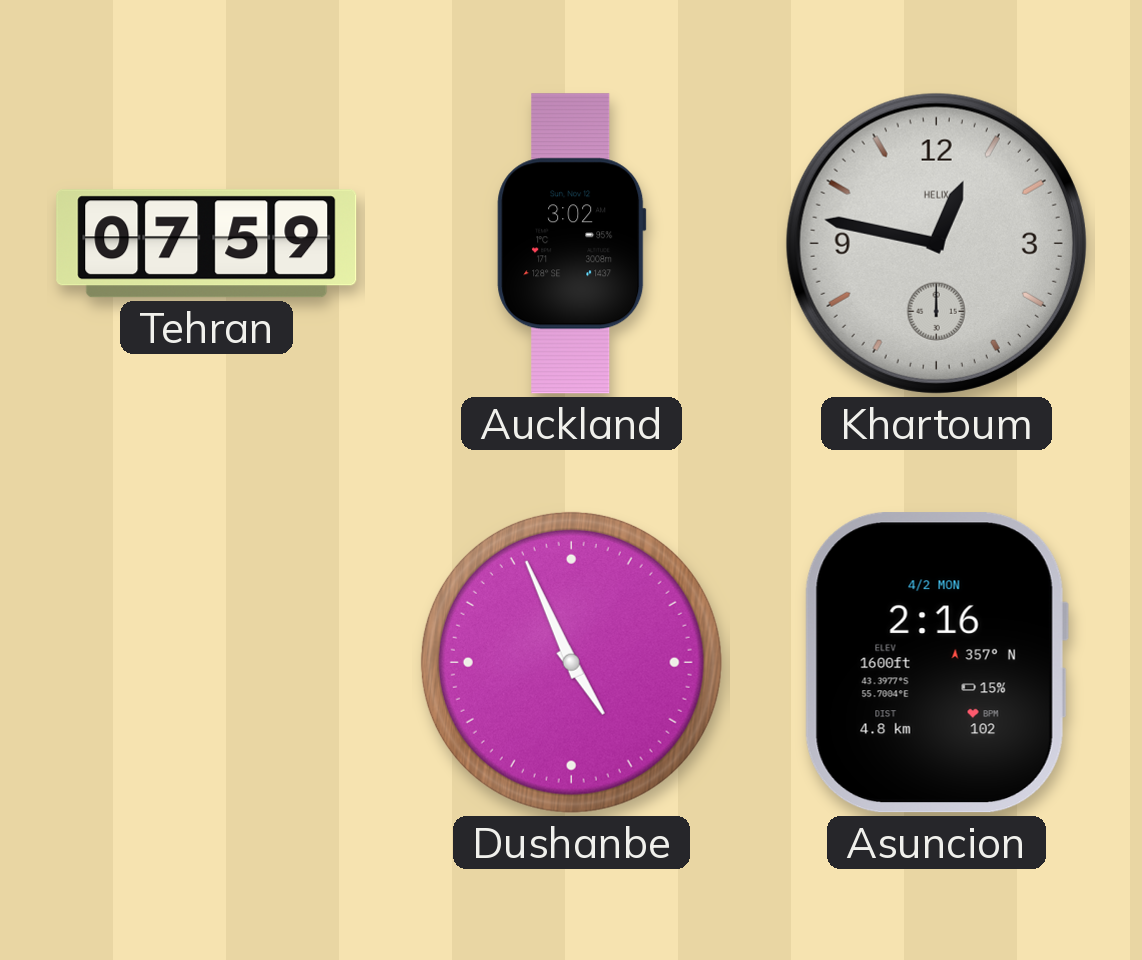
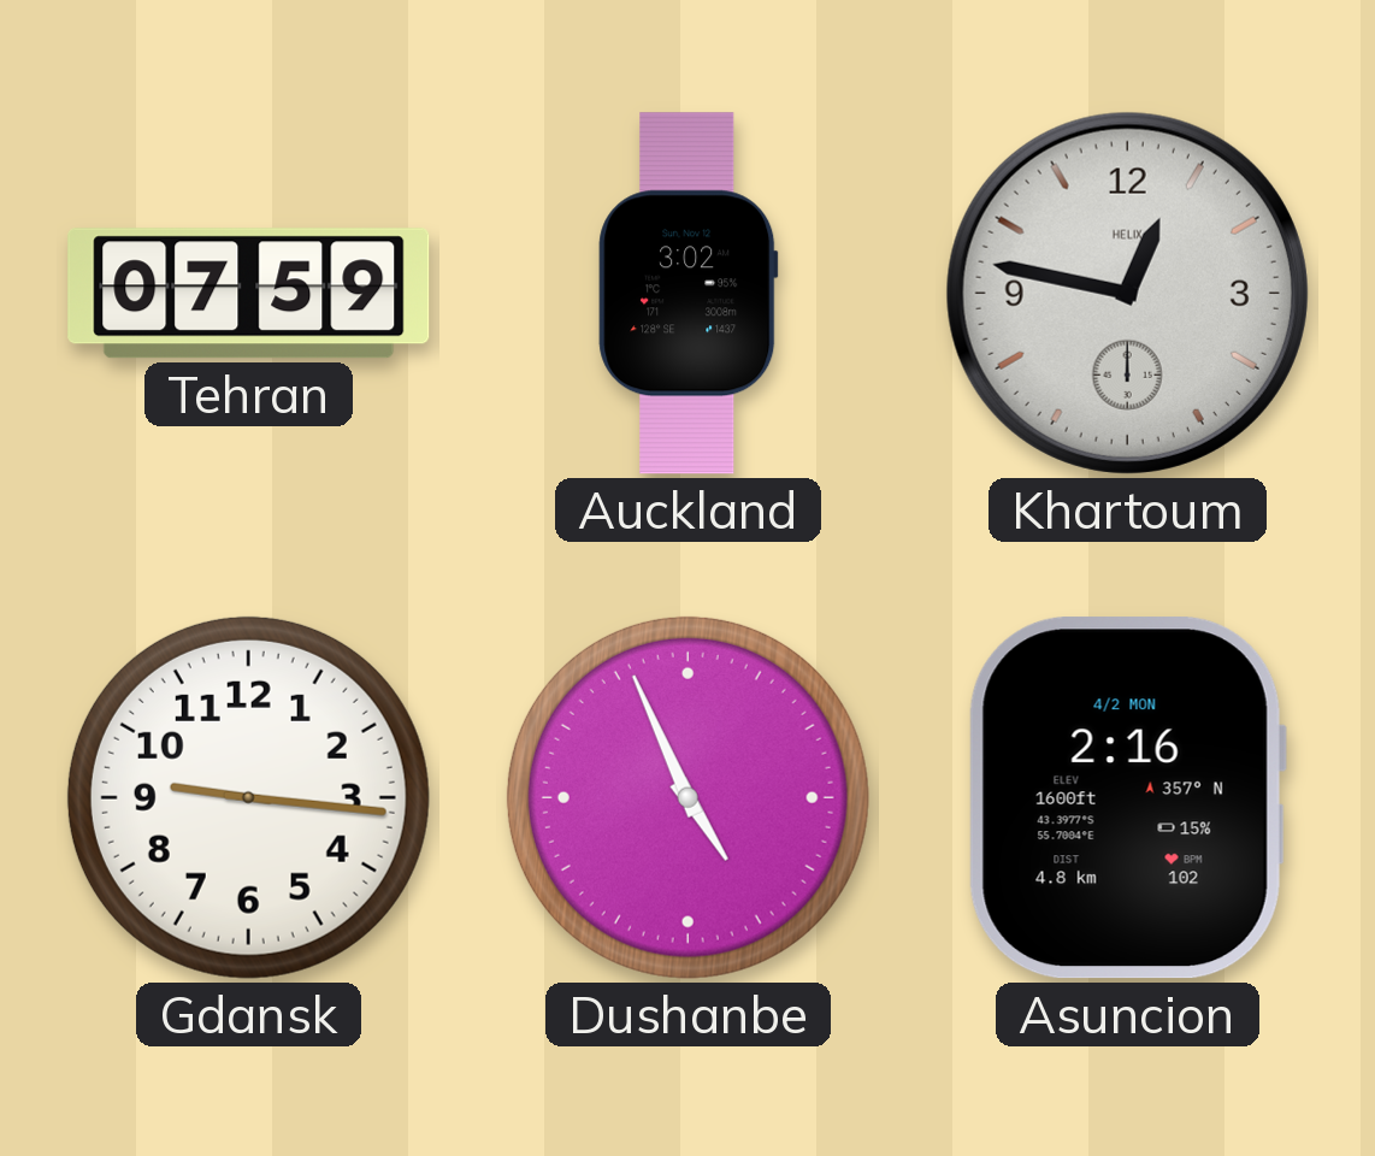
Gdansk: none -> 9:16
